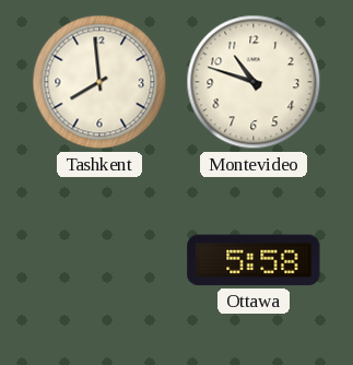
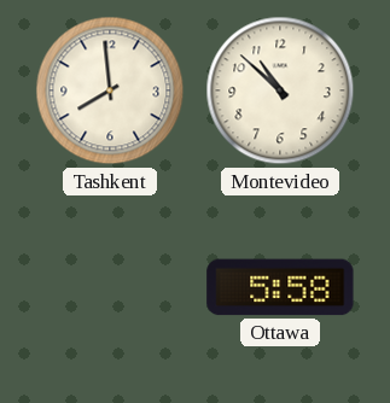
Montevideo: 10:48 -> 10:52
